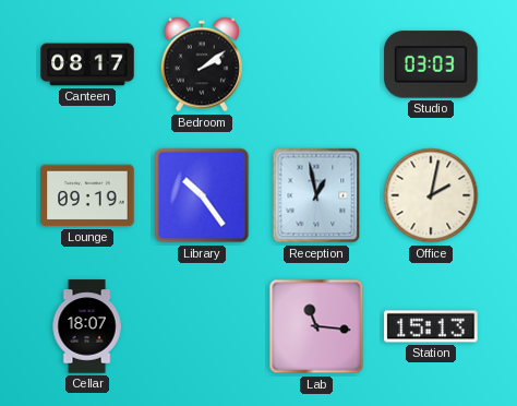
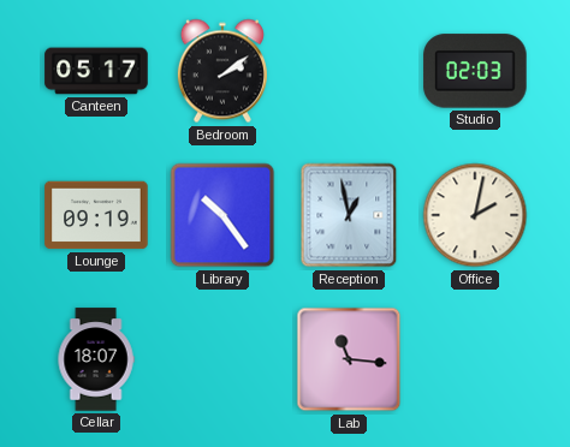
Canteen: 08:17 -> 05:17
Studio: 03:03 -> 02:03
Station: 15:13 -> none
